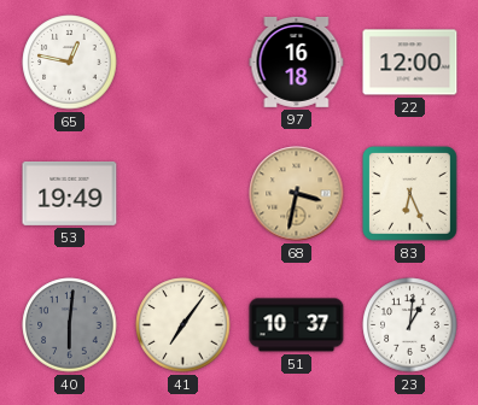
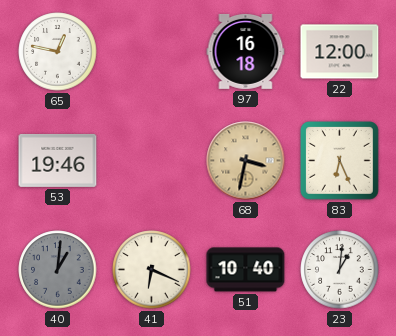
53: 19:49 -> 19:46
40: 6:01 -> 1:01
41: 7:06 -> 6:19
51: 10:37 -> 10:40
